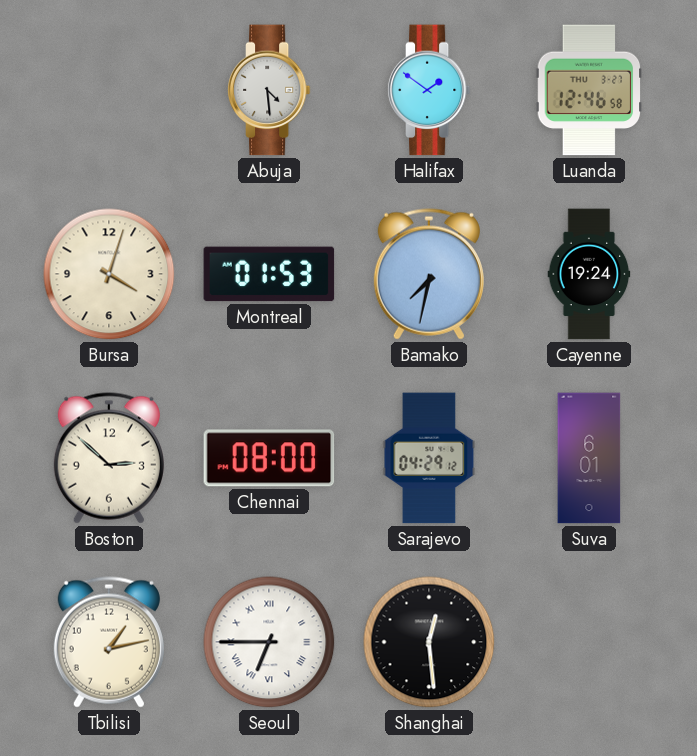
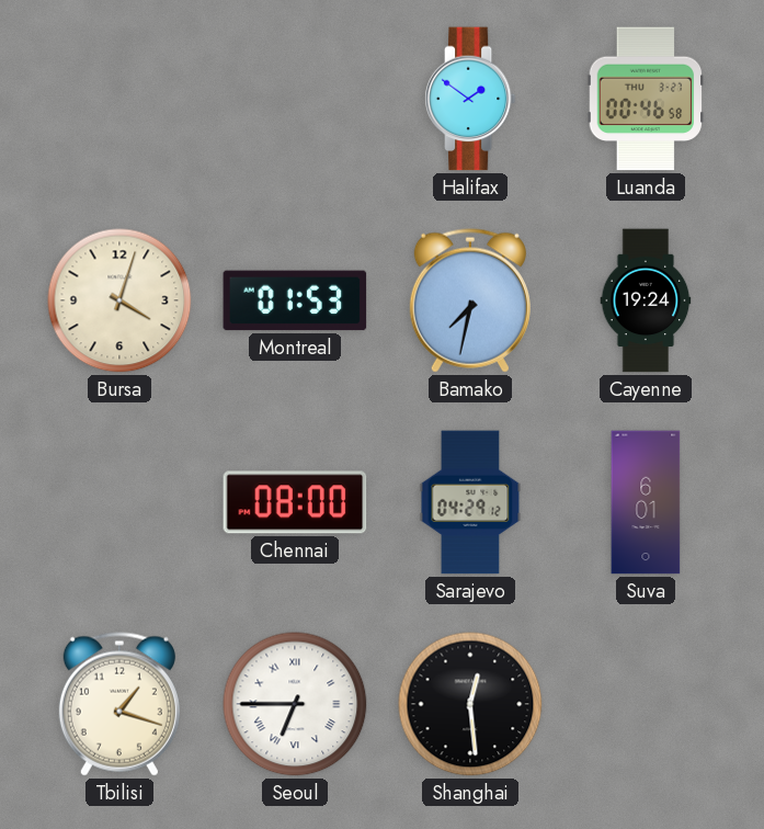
Abuja: 4:29 -> none
Luanda: 12:46 -> 00:46
Boston: 2:52 -> none
Tbilisi: 1:13 -> 1:18
